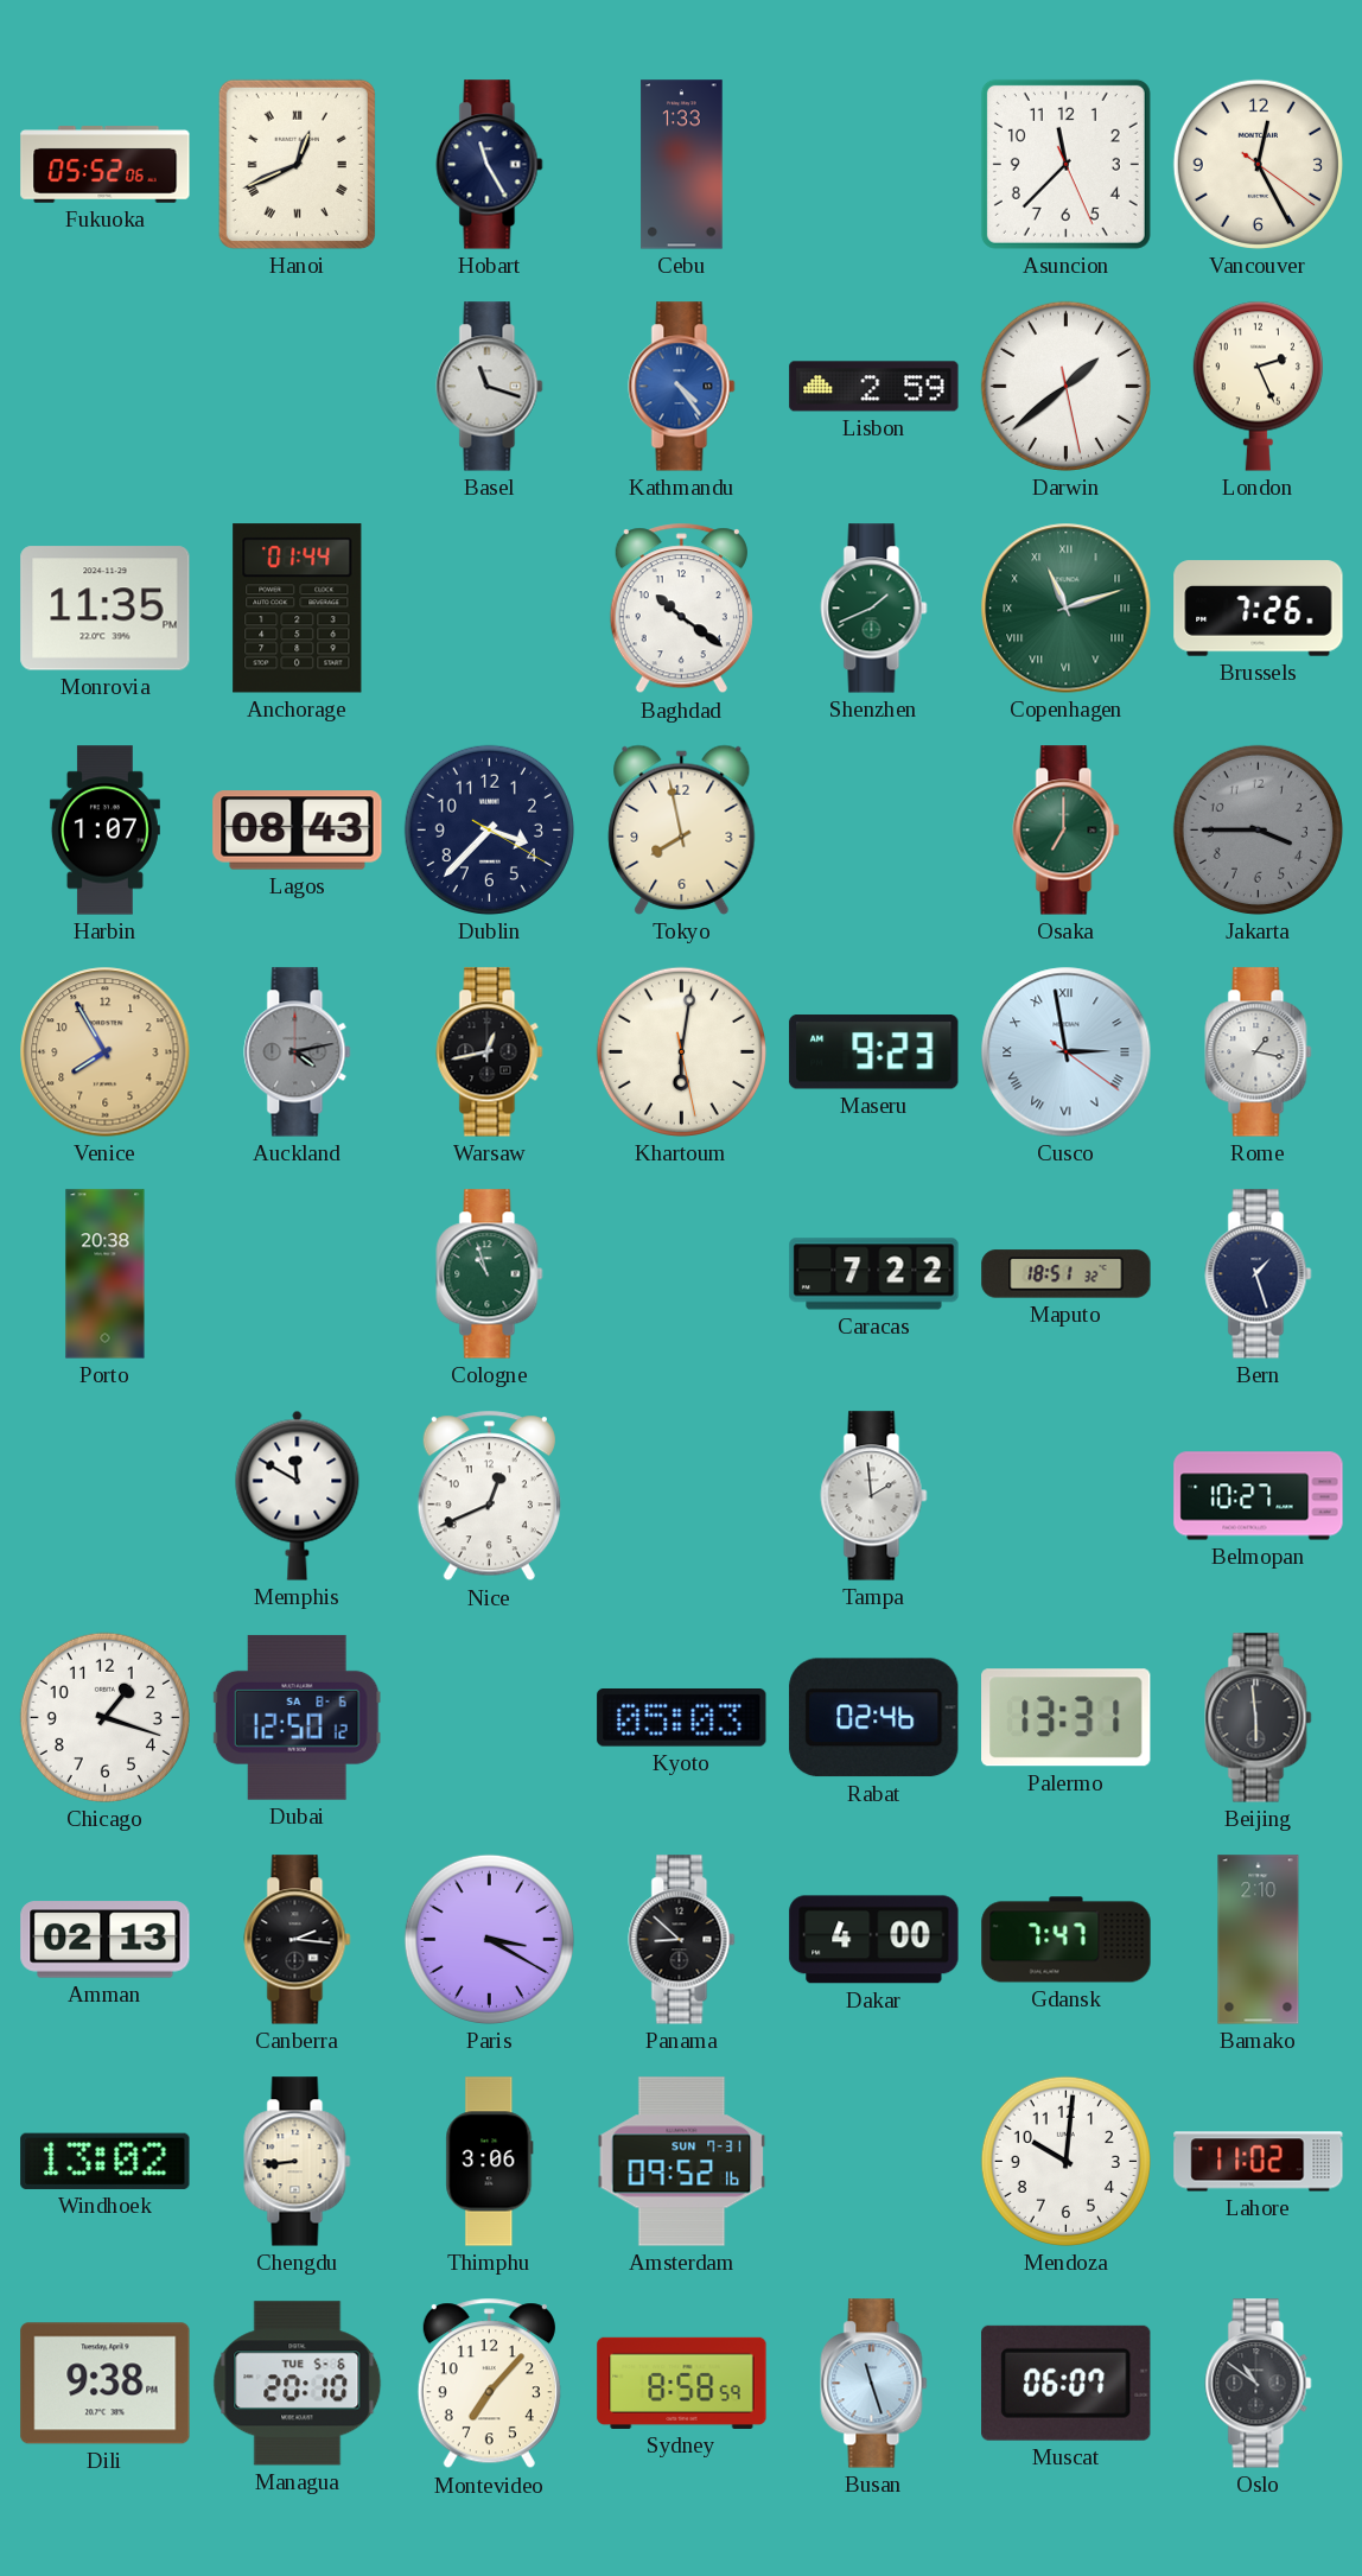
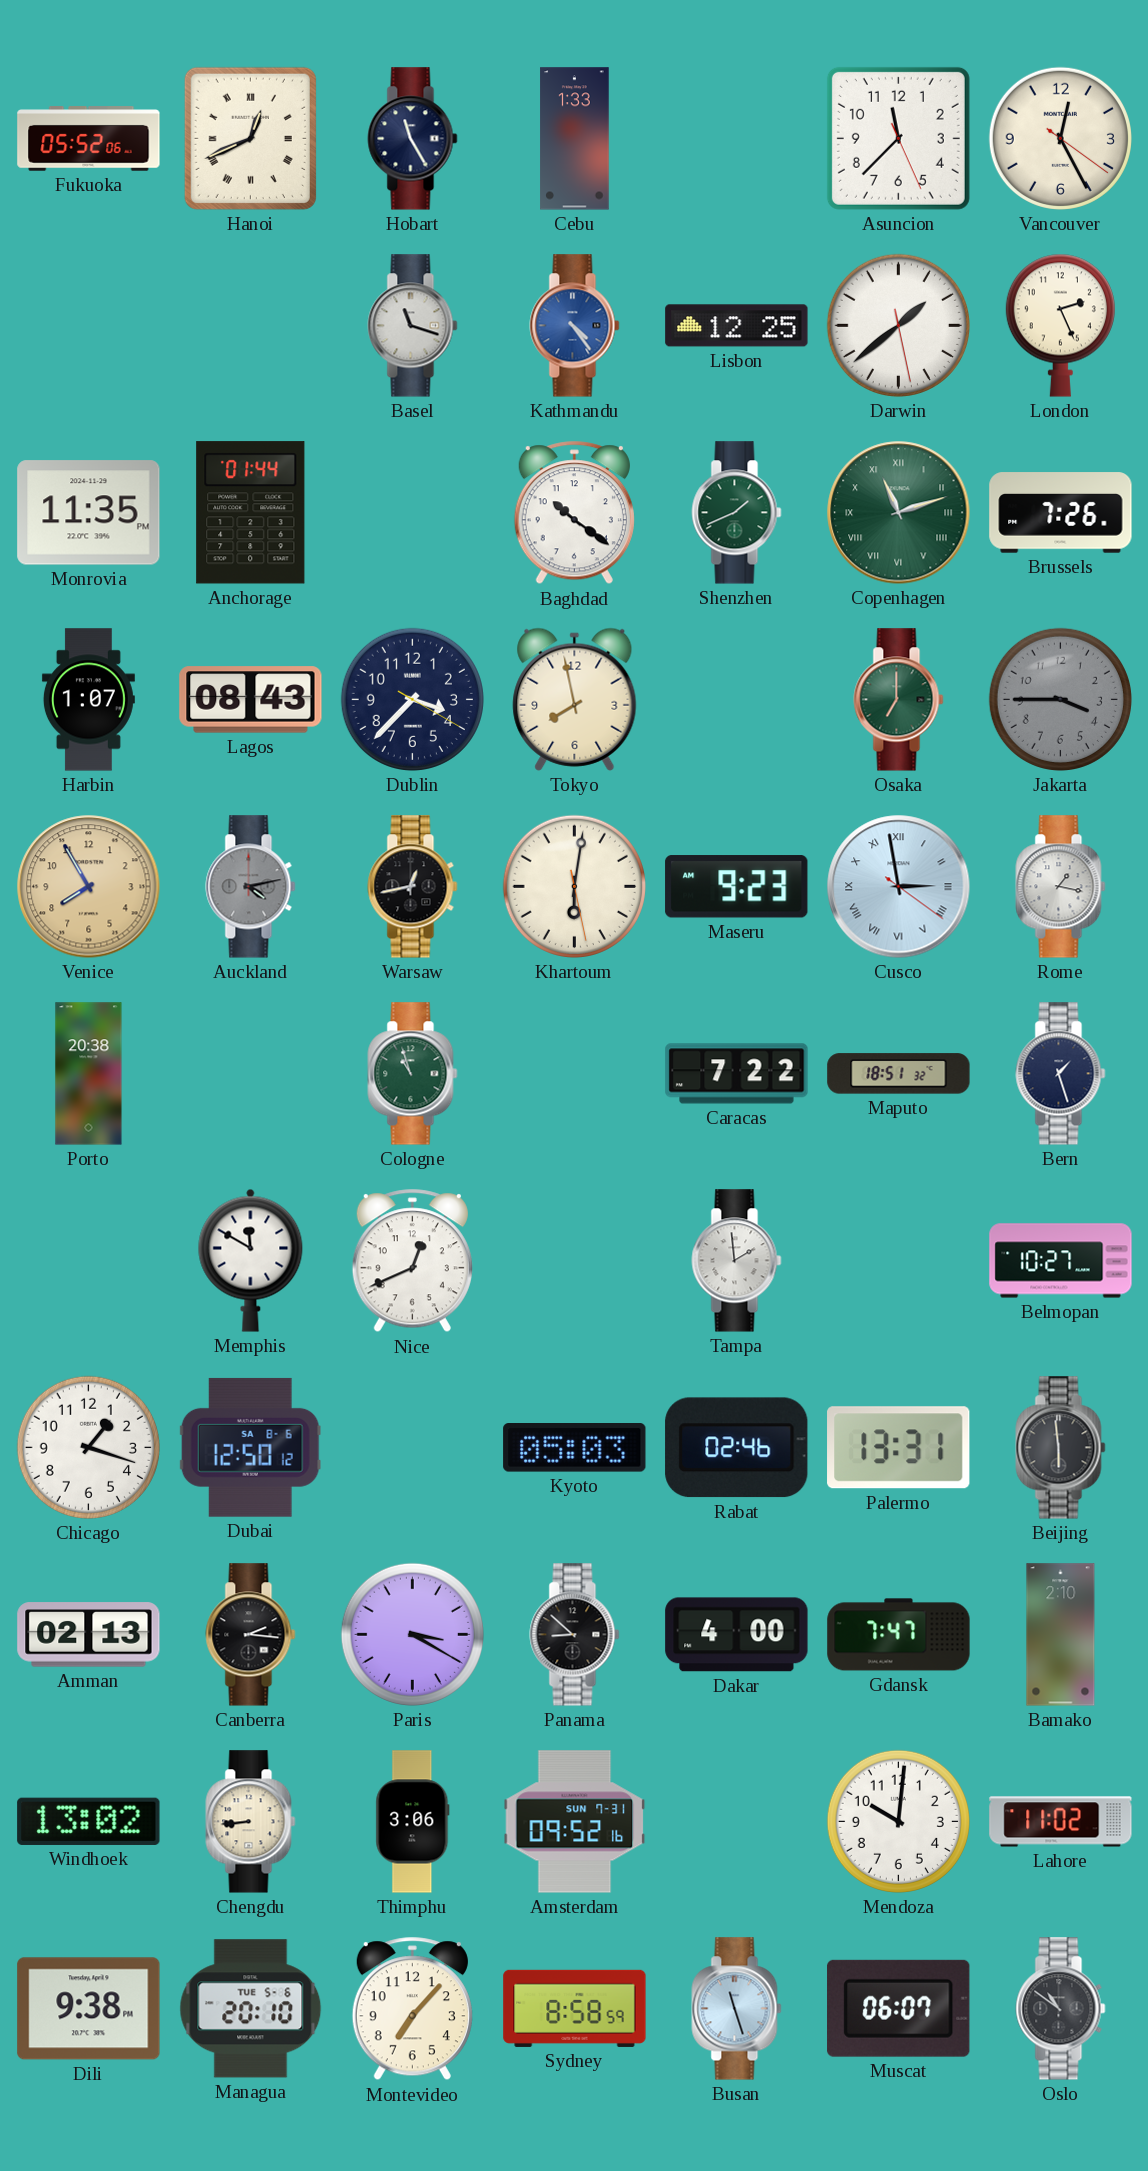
Lisbon: 2:59 -> 12:25
